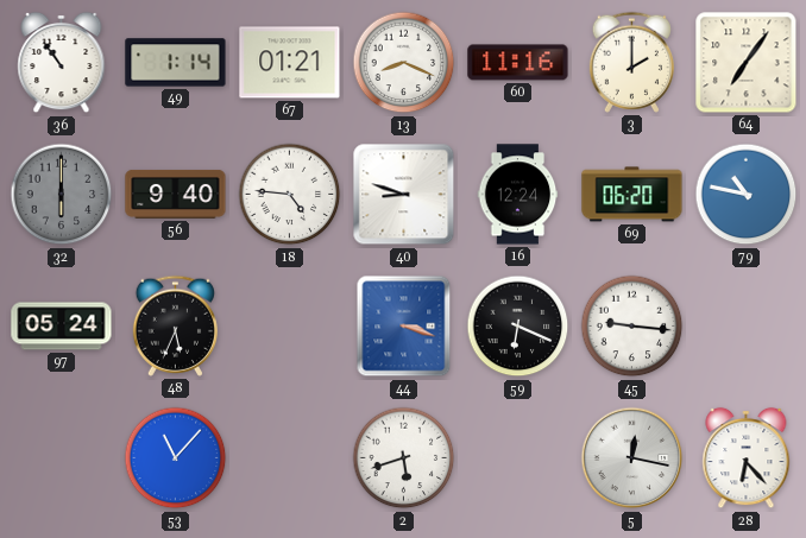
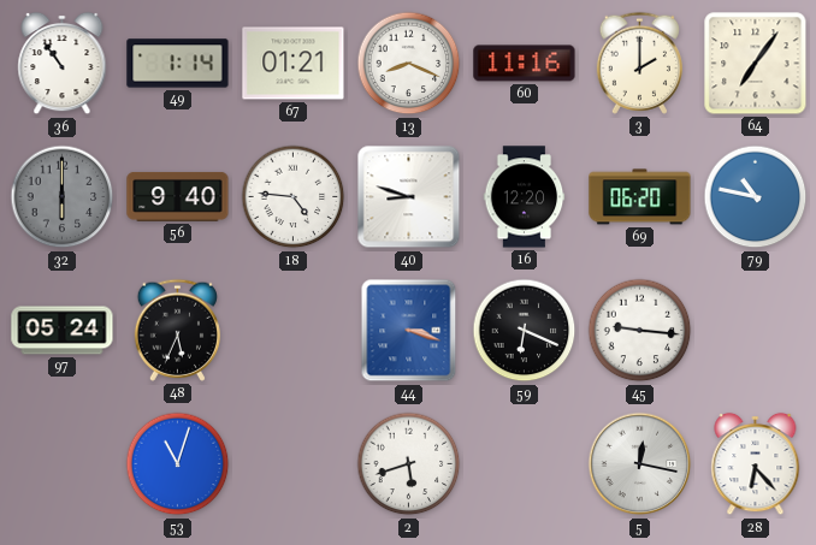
16: 12:24 -> 12:20
53: 11:07 -> 11:03
